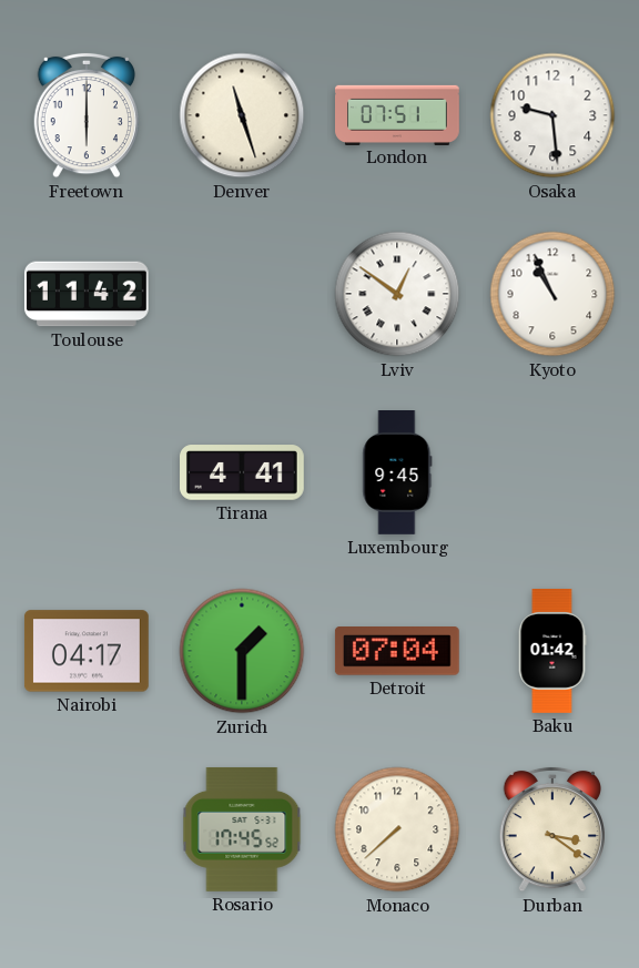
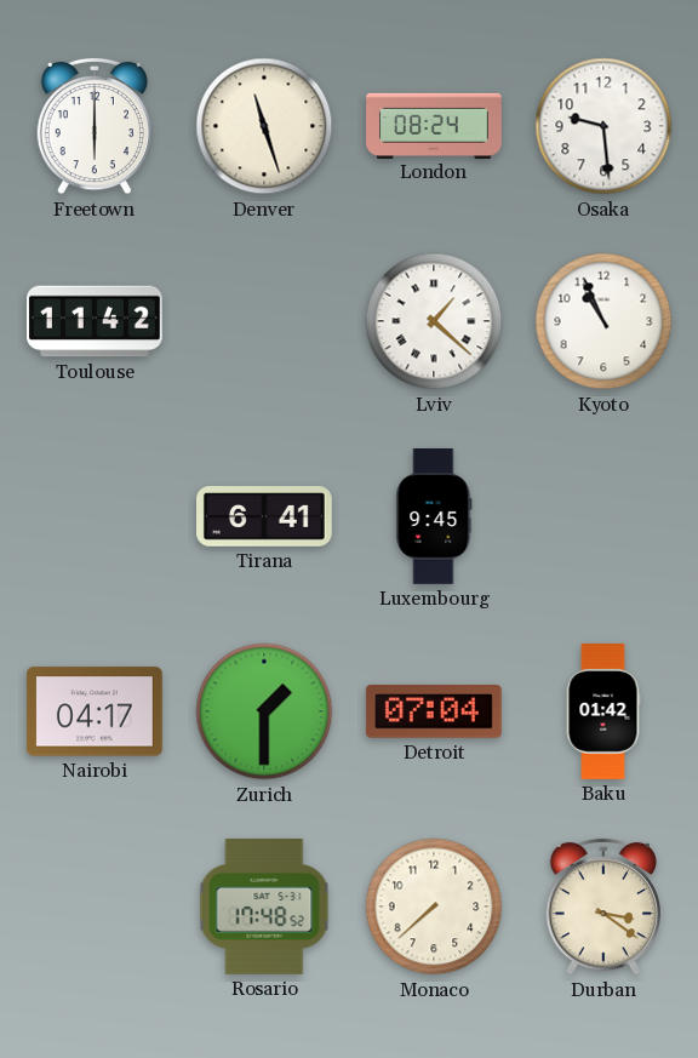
London: 07:51 -> 08:24
Lviv: 12:51 -> 1:22
Tirana: 4:41 -> 6:41
Rosario: 17:45 -> 17:48
